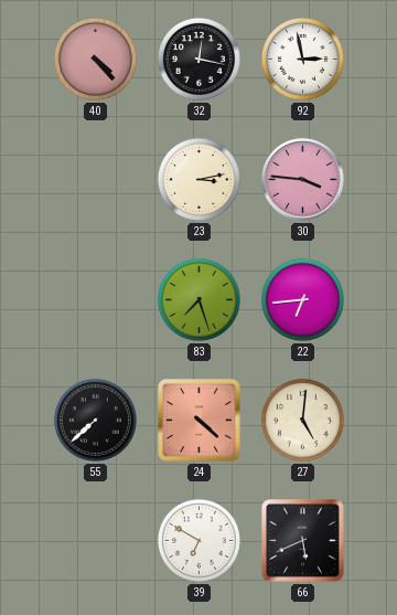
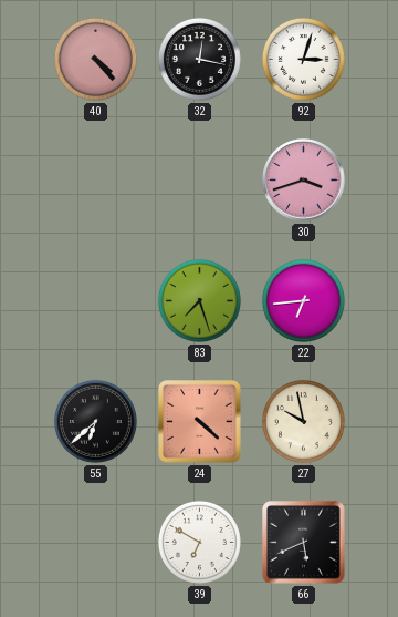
92: 2:58 -> 3:03
23: 3:13 -> none
30: 3:46 -> 3:42
55: 7:38 -> 6:38
27: 5:01 -> 9:58
